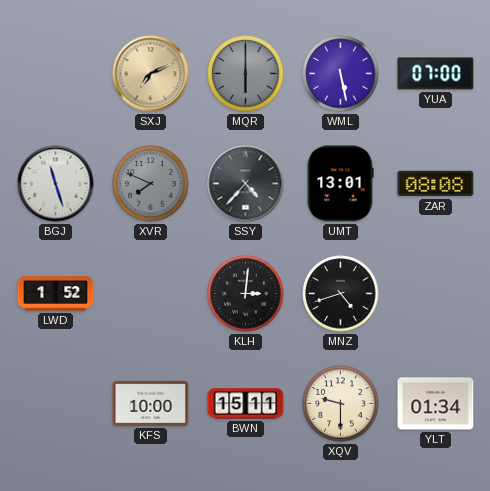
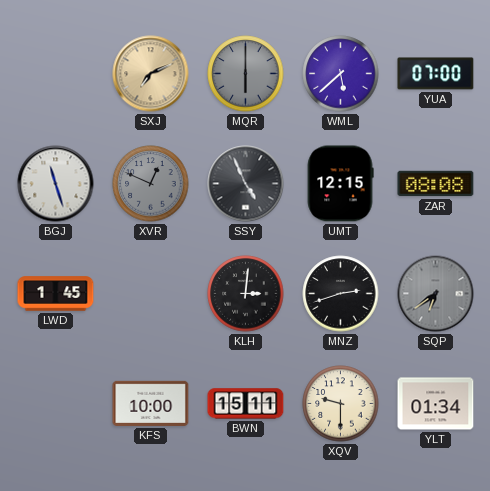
WML: 5:28 -> 5:38
XVR: 7:49 -> 12:49
SSY: 4:37 -> 4:56
UMT: 13:01 -> 12:15
LWD: 1:52 -> 1:45
MNZ: 4:42 -> 2:42
SQP: none -> 6:39
